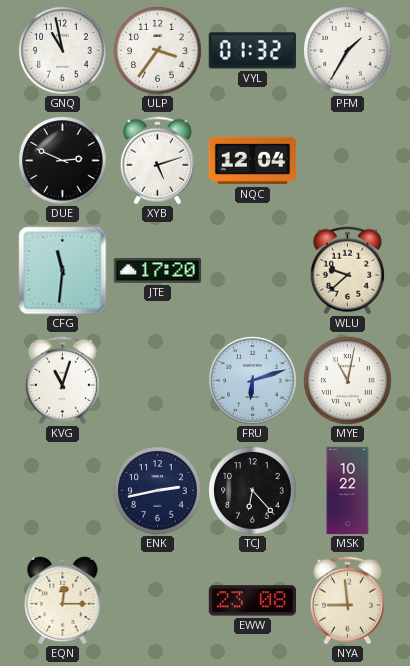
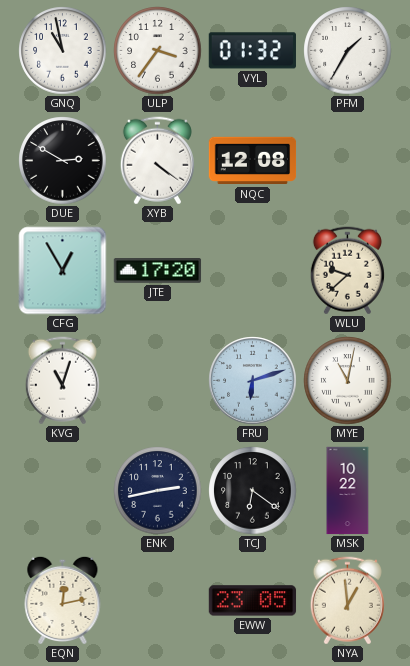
DUE: 2:49 -> 2:50
XYB: 5:12 -> 4:21
NQC: 12:04 -> 12:08
CFG: 11:31 -> 12:55
TCJ: 6:23 -> 6:21
EQN: 12:15 -> 12:13
EWW: 23:08 -> 23:05
NYA: 8:59 -> 12:59
